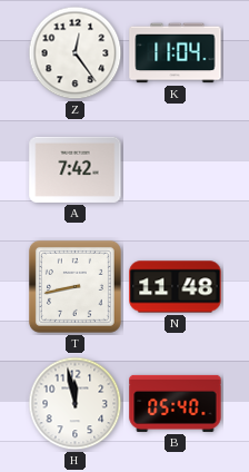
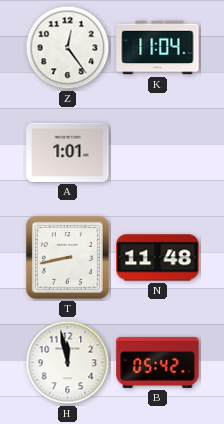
A: 7:42 -> 1:01
B: 05:40 -> 05:42
